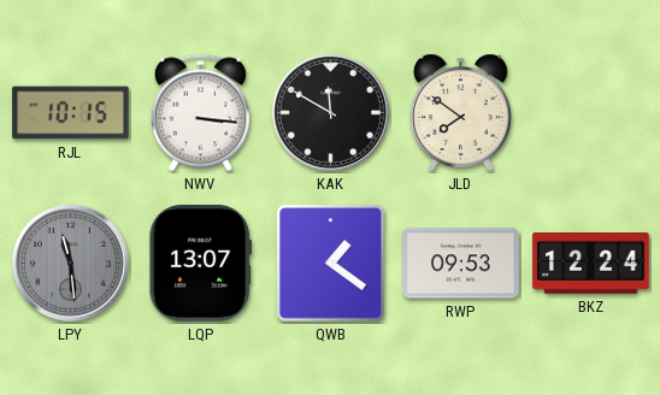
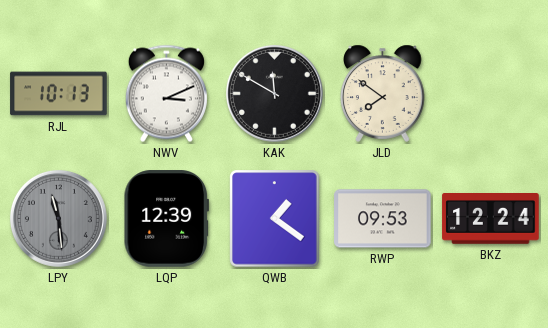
RJL: 10:15 -> 10:13
NWV: 3:16 -> 3:11
LQP: 13:07 -> 12:39
